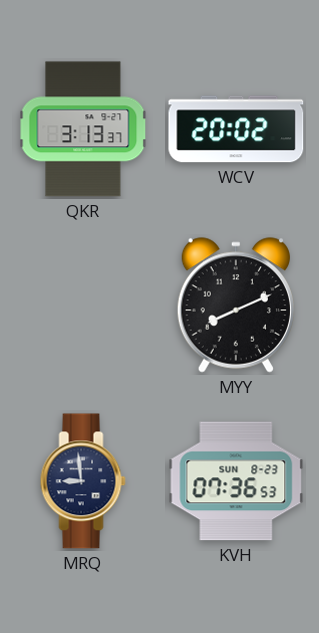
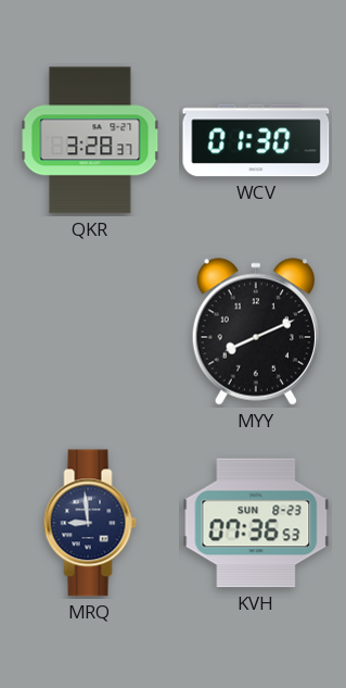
QKR: 3:13 -> 3:28
WCV: 20:02 -> 01:30
